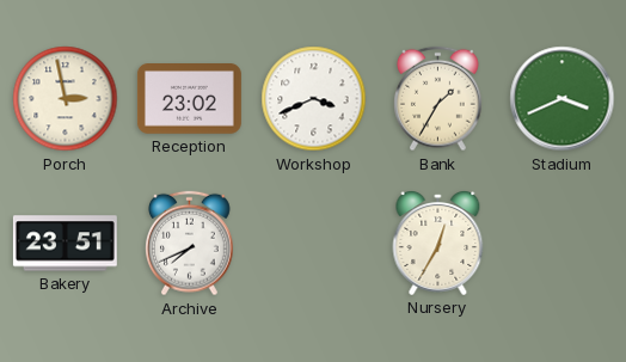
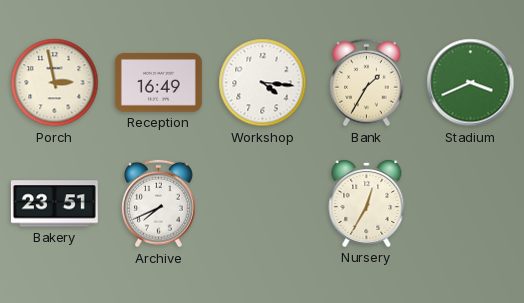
Reception: 23:02 -> 16:49
Workshop: 3:41 -> 4:16
